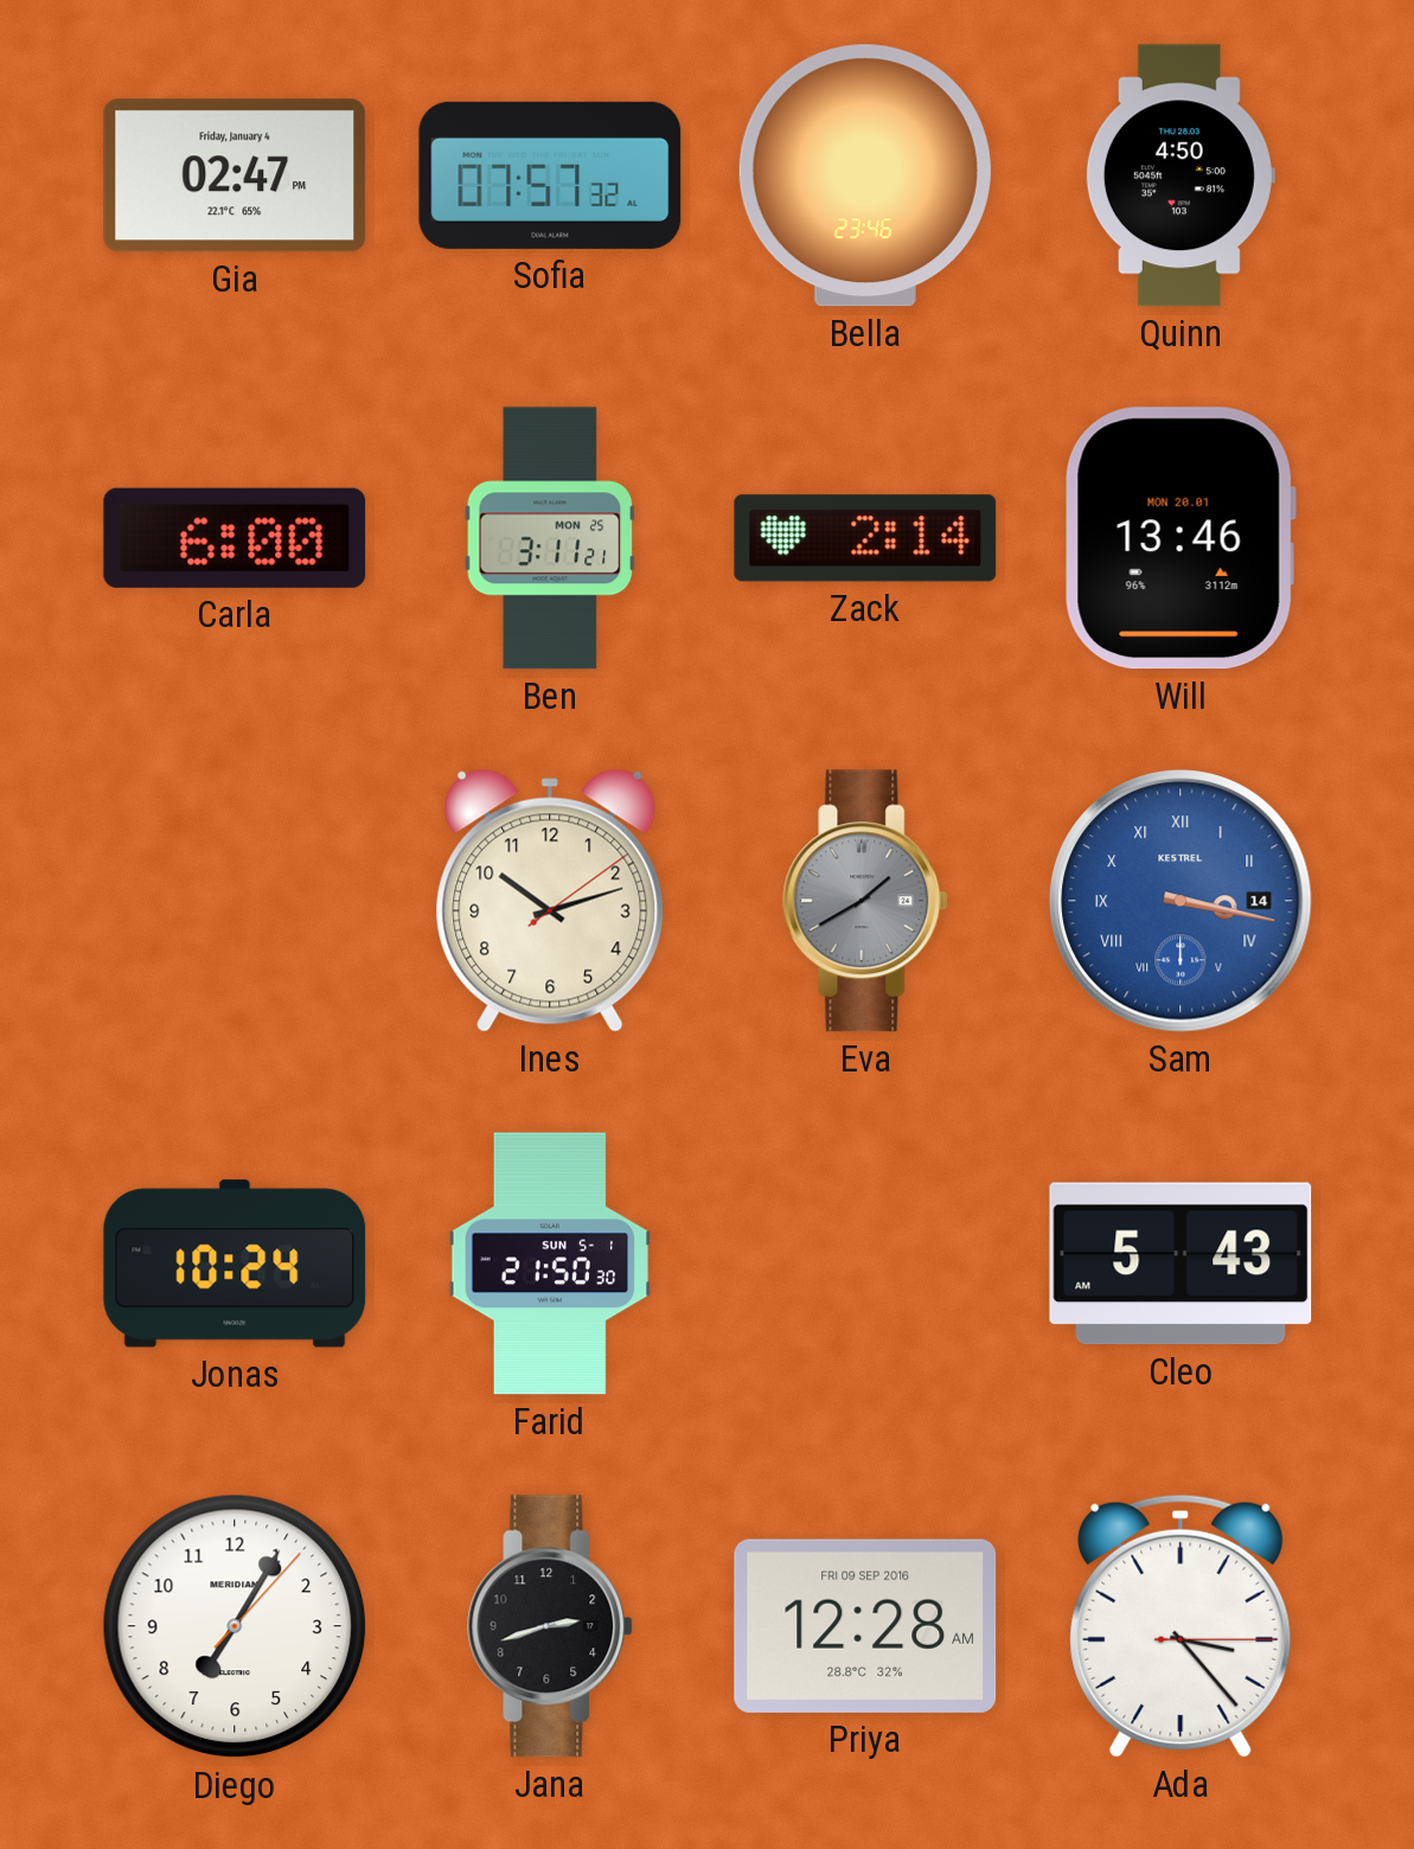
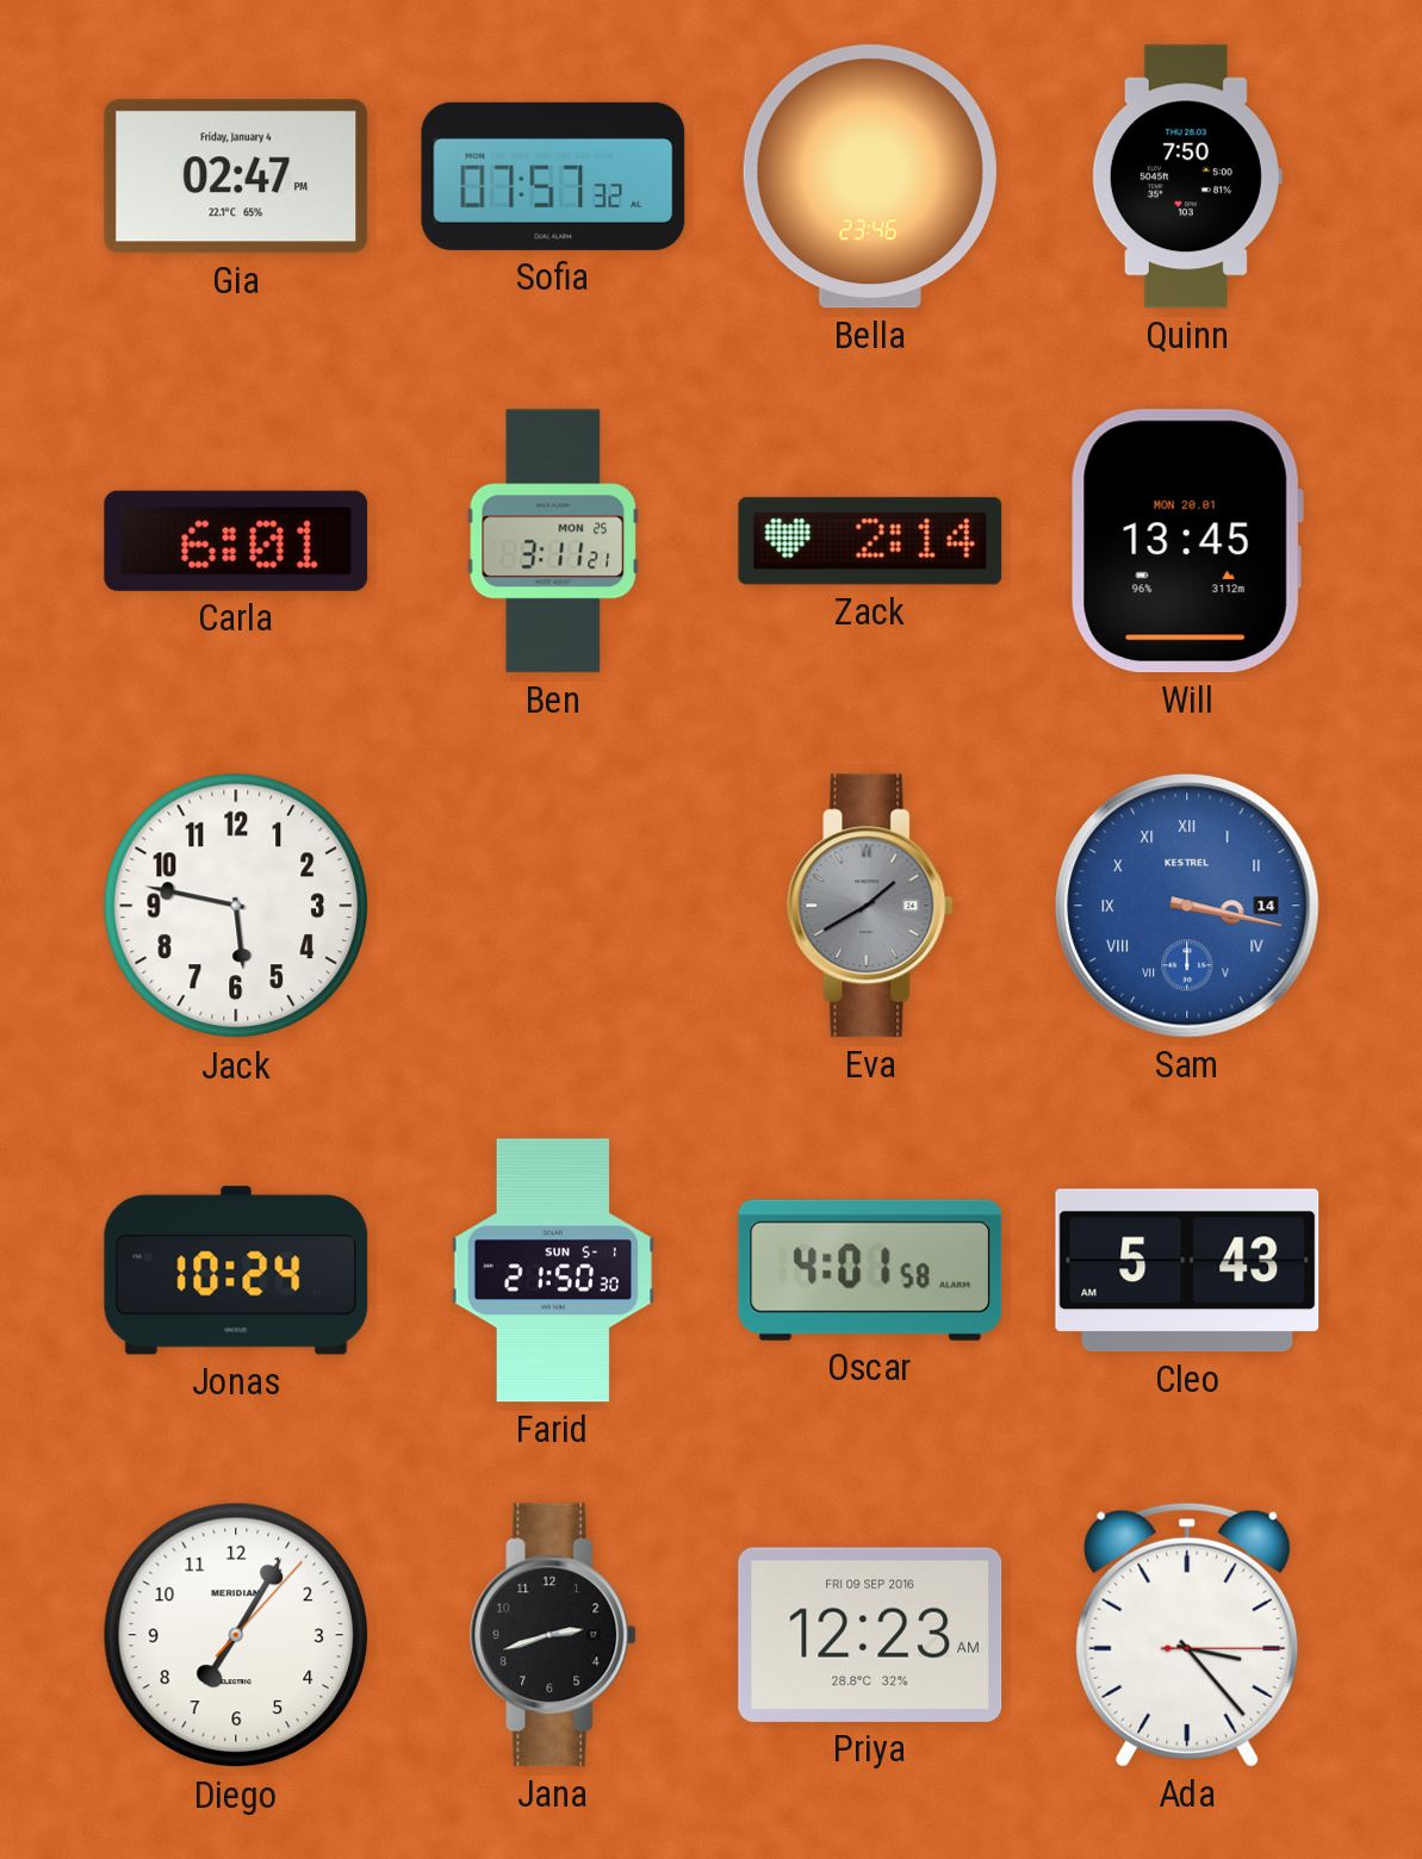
Quinn: 4:50 -> 7:50
Carla: 6:00 -> 6:01
Will: 13:46 -> 13:45
Jack: none -> 5:47
Ines: 10:12 -> none
Oscar: none -> 4:01
Priya: 12:28 -> 12:23
